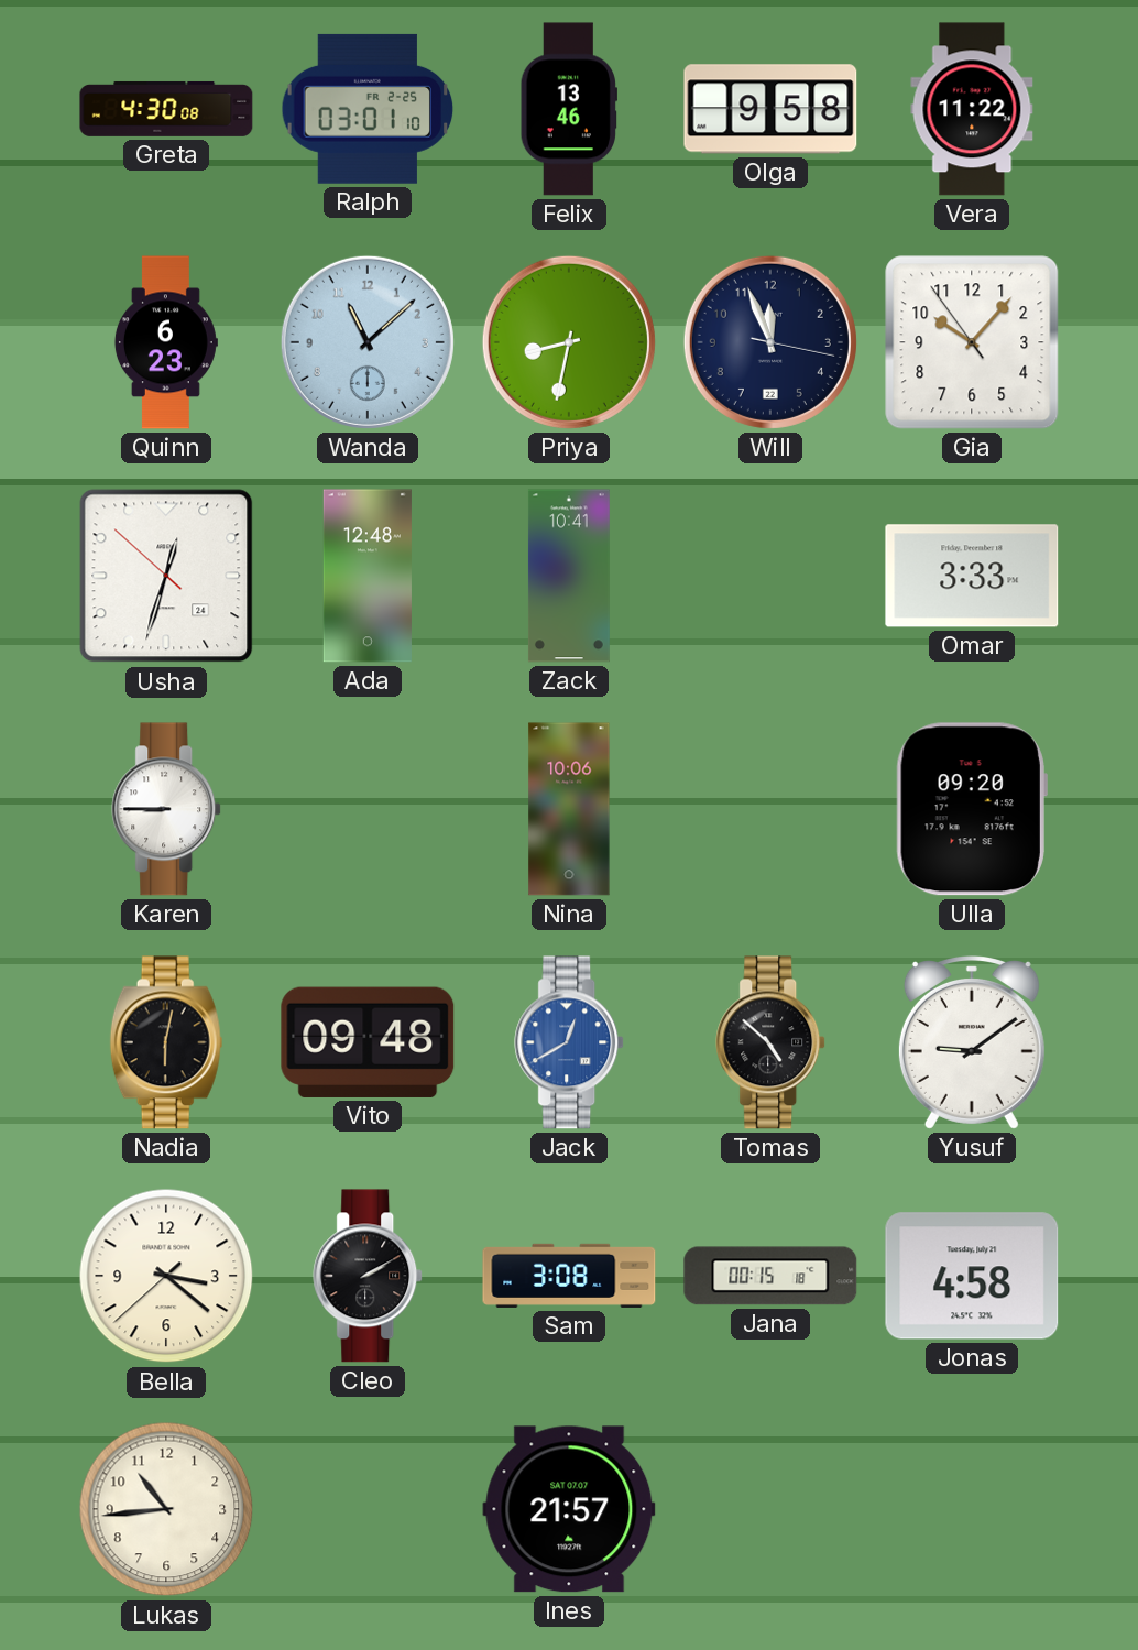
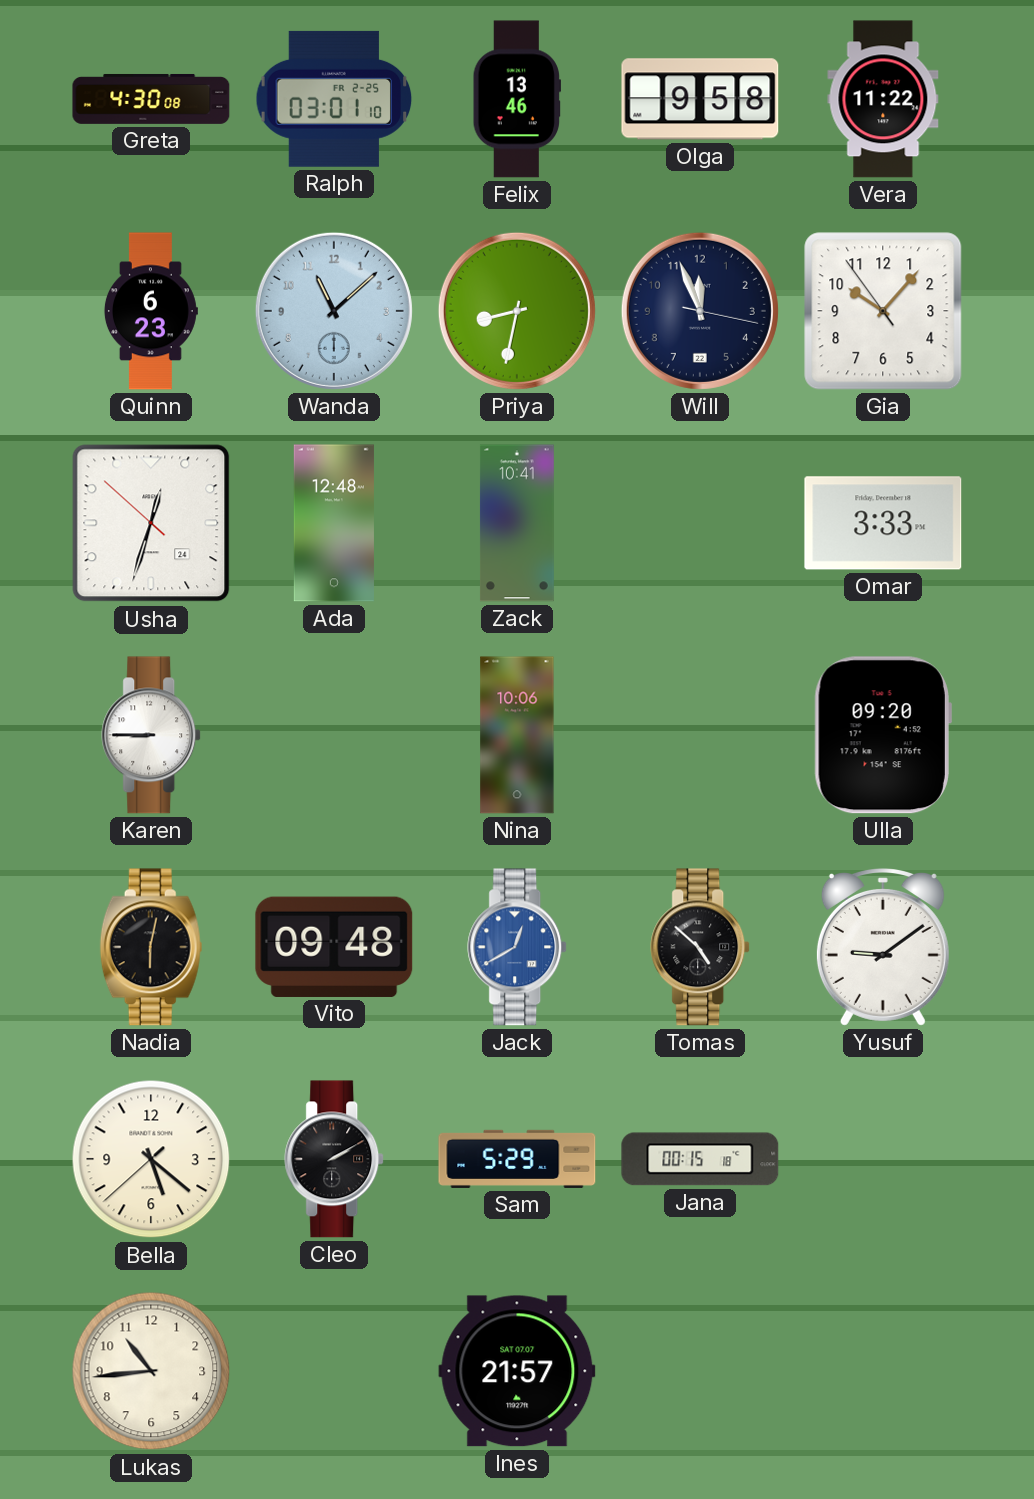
Bella: 3:21 -> 5:21
Sam: 3:08 -> 5:29
Jonas: 4:58 -> none
